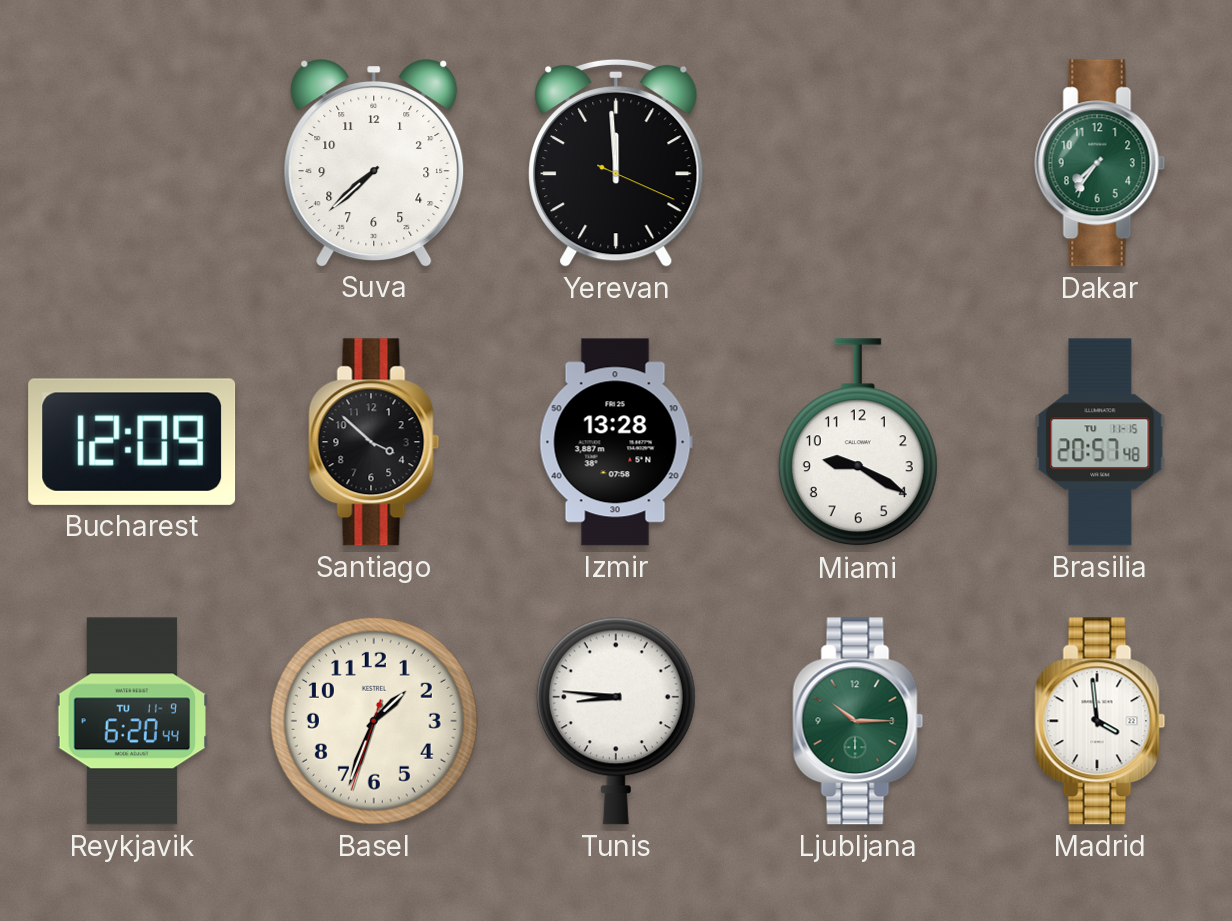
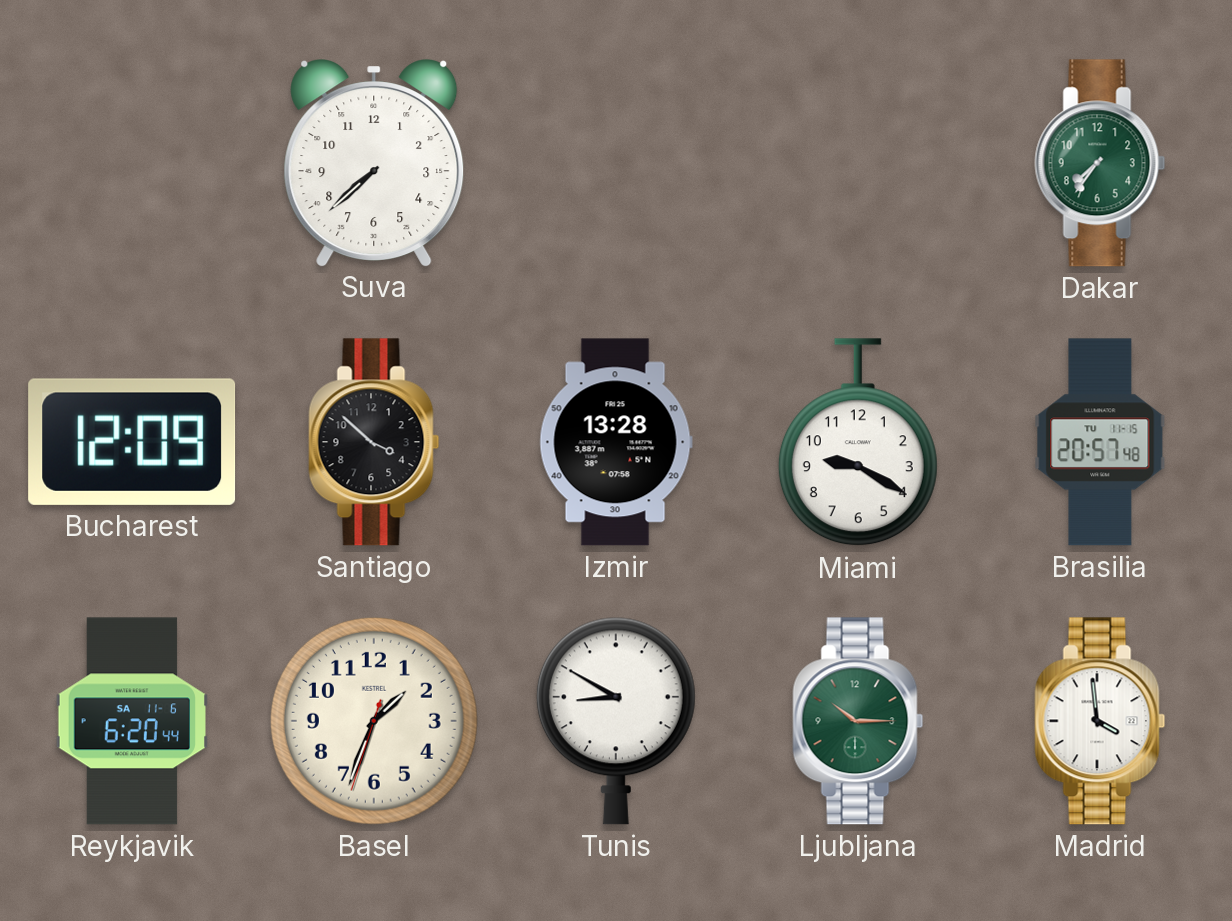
Yerevan: 11:59 -> none
Reykjavik date: TU 11-9 -> SA 11-6
Tunis: 8:46 -> 8:50
